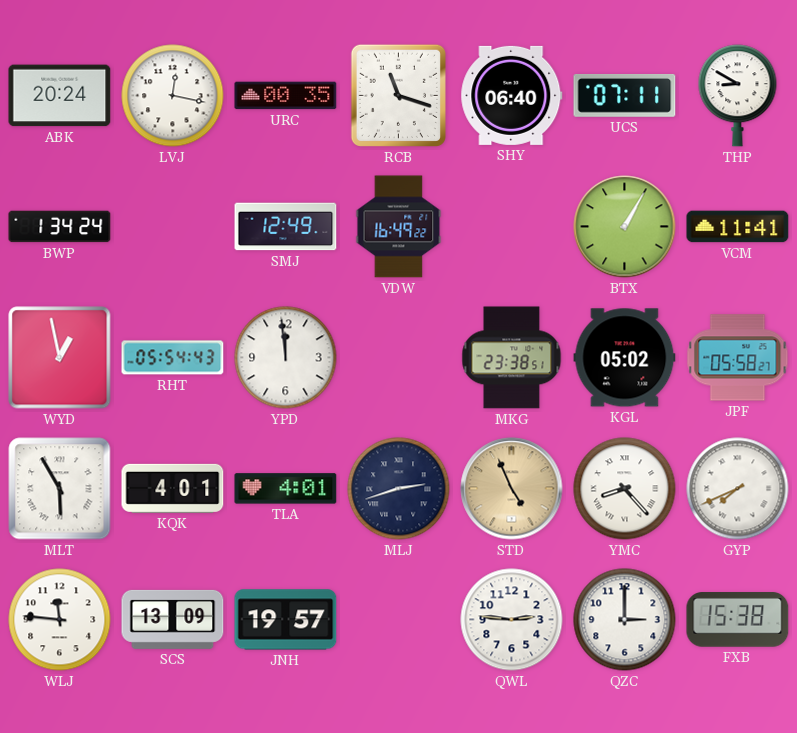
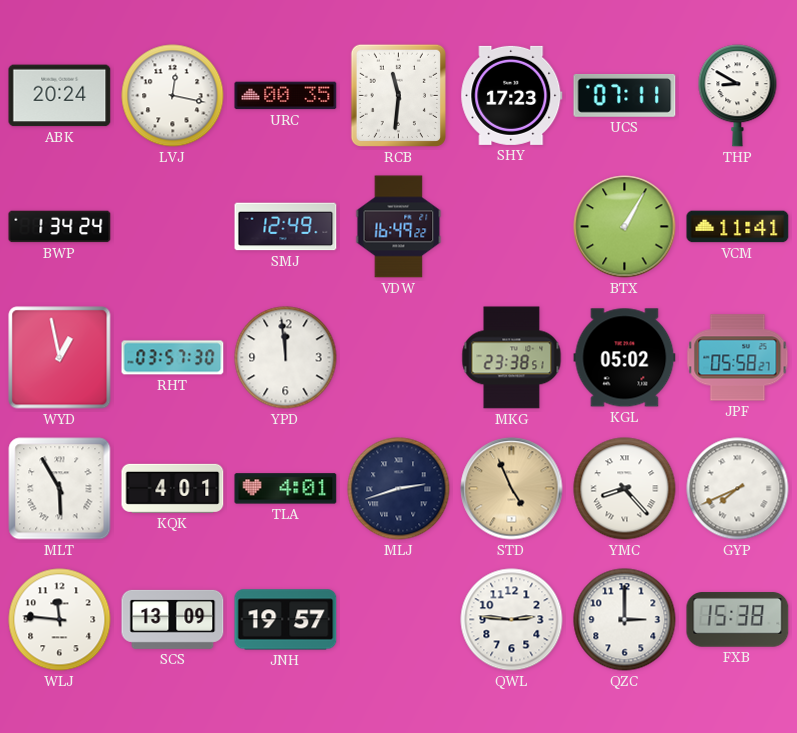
RCB: 11:18 -> 11:31
SHY: 06:40 -> 17:23
RHT: 05:54 -> 03:57
